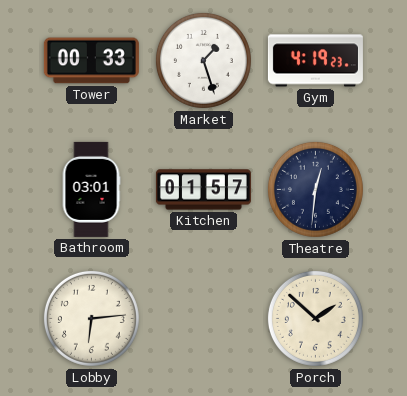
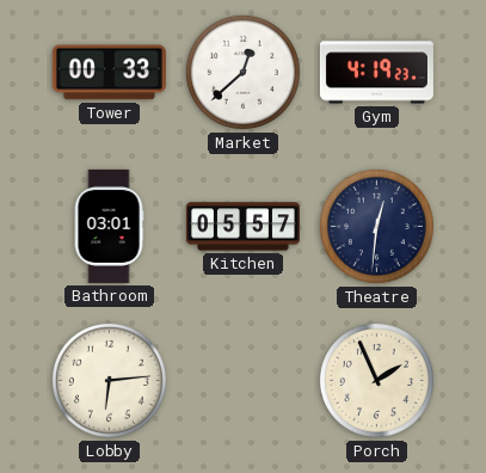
Market: 1:27 -> 12:38
Kitchen: 01:57 -> 05:57
Porch: 1:52 -> 1:56
